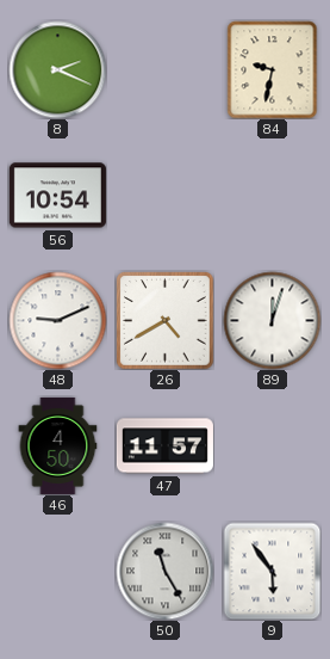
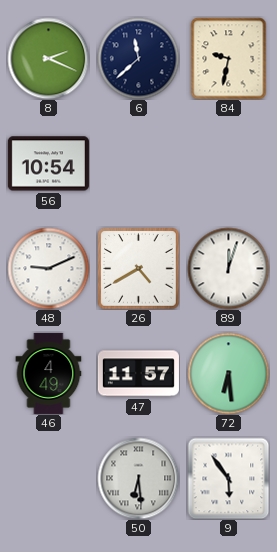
6: none -> 11:38
46: 4:50 -> 4:49
72: none -> 6:29
50: 11:25 -> 6:29
